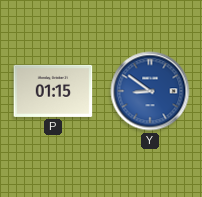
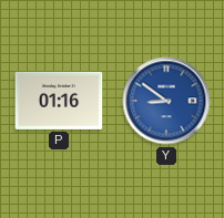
P: 01:15 -> 01:16
